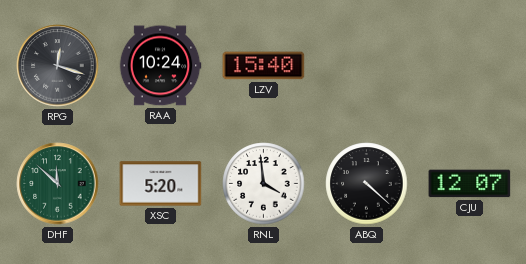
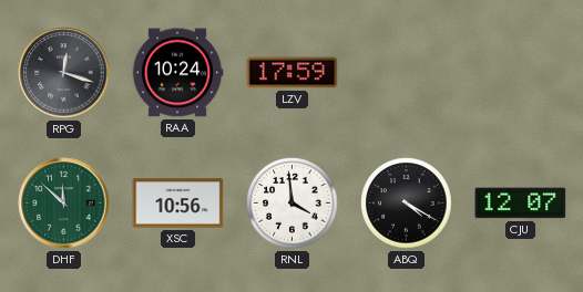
LZV: 15:40 -> 17:59
XSC: 5:20 -> 10:56
ABQ: 4:22 -> 4:20
